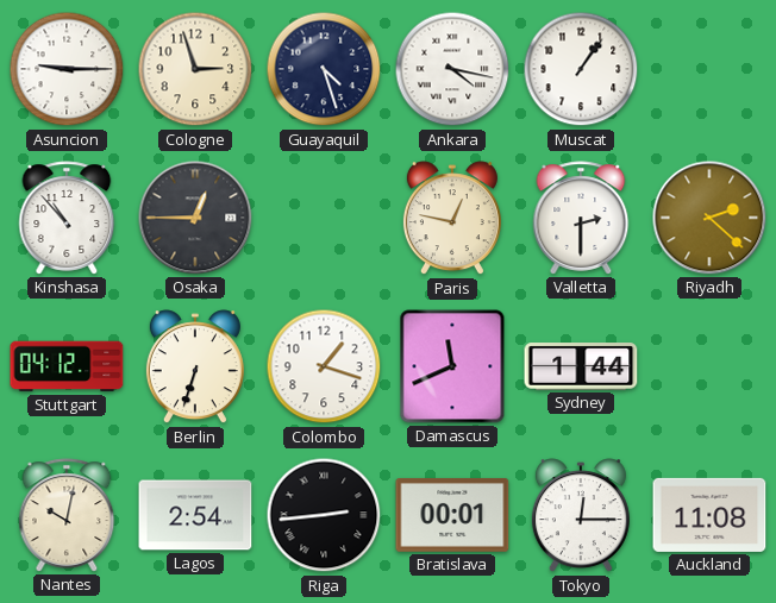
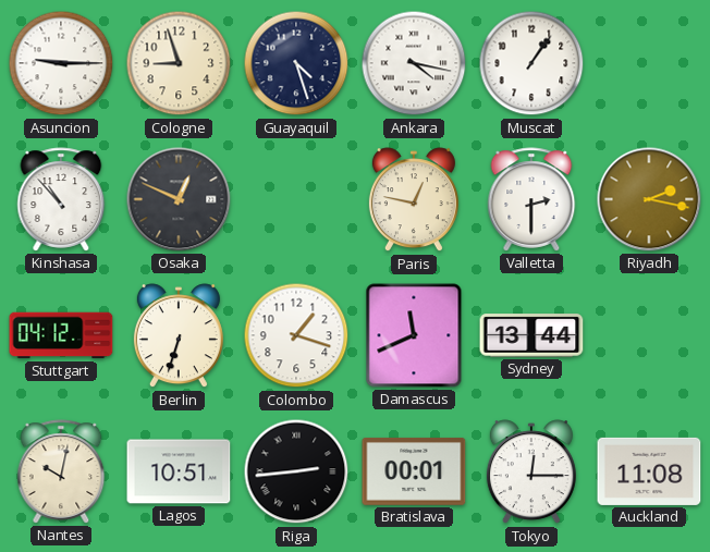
Cologne: 2:57 -> 8:57
Osaka: 12:45 -> 12:49
Riyadh: 2:22 -> 2:17
Sydney: 1:44 -> 13:44
Lagos: 2:54 -> 10:51
